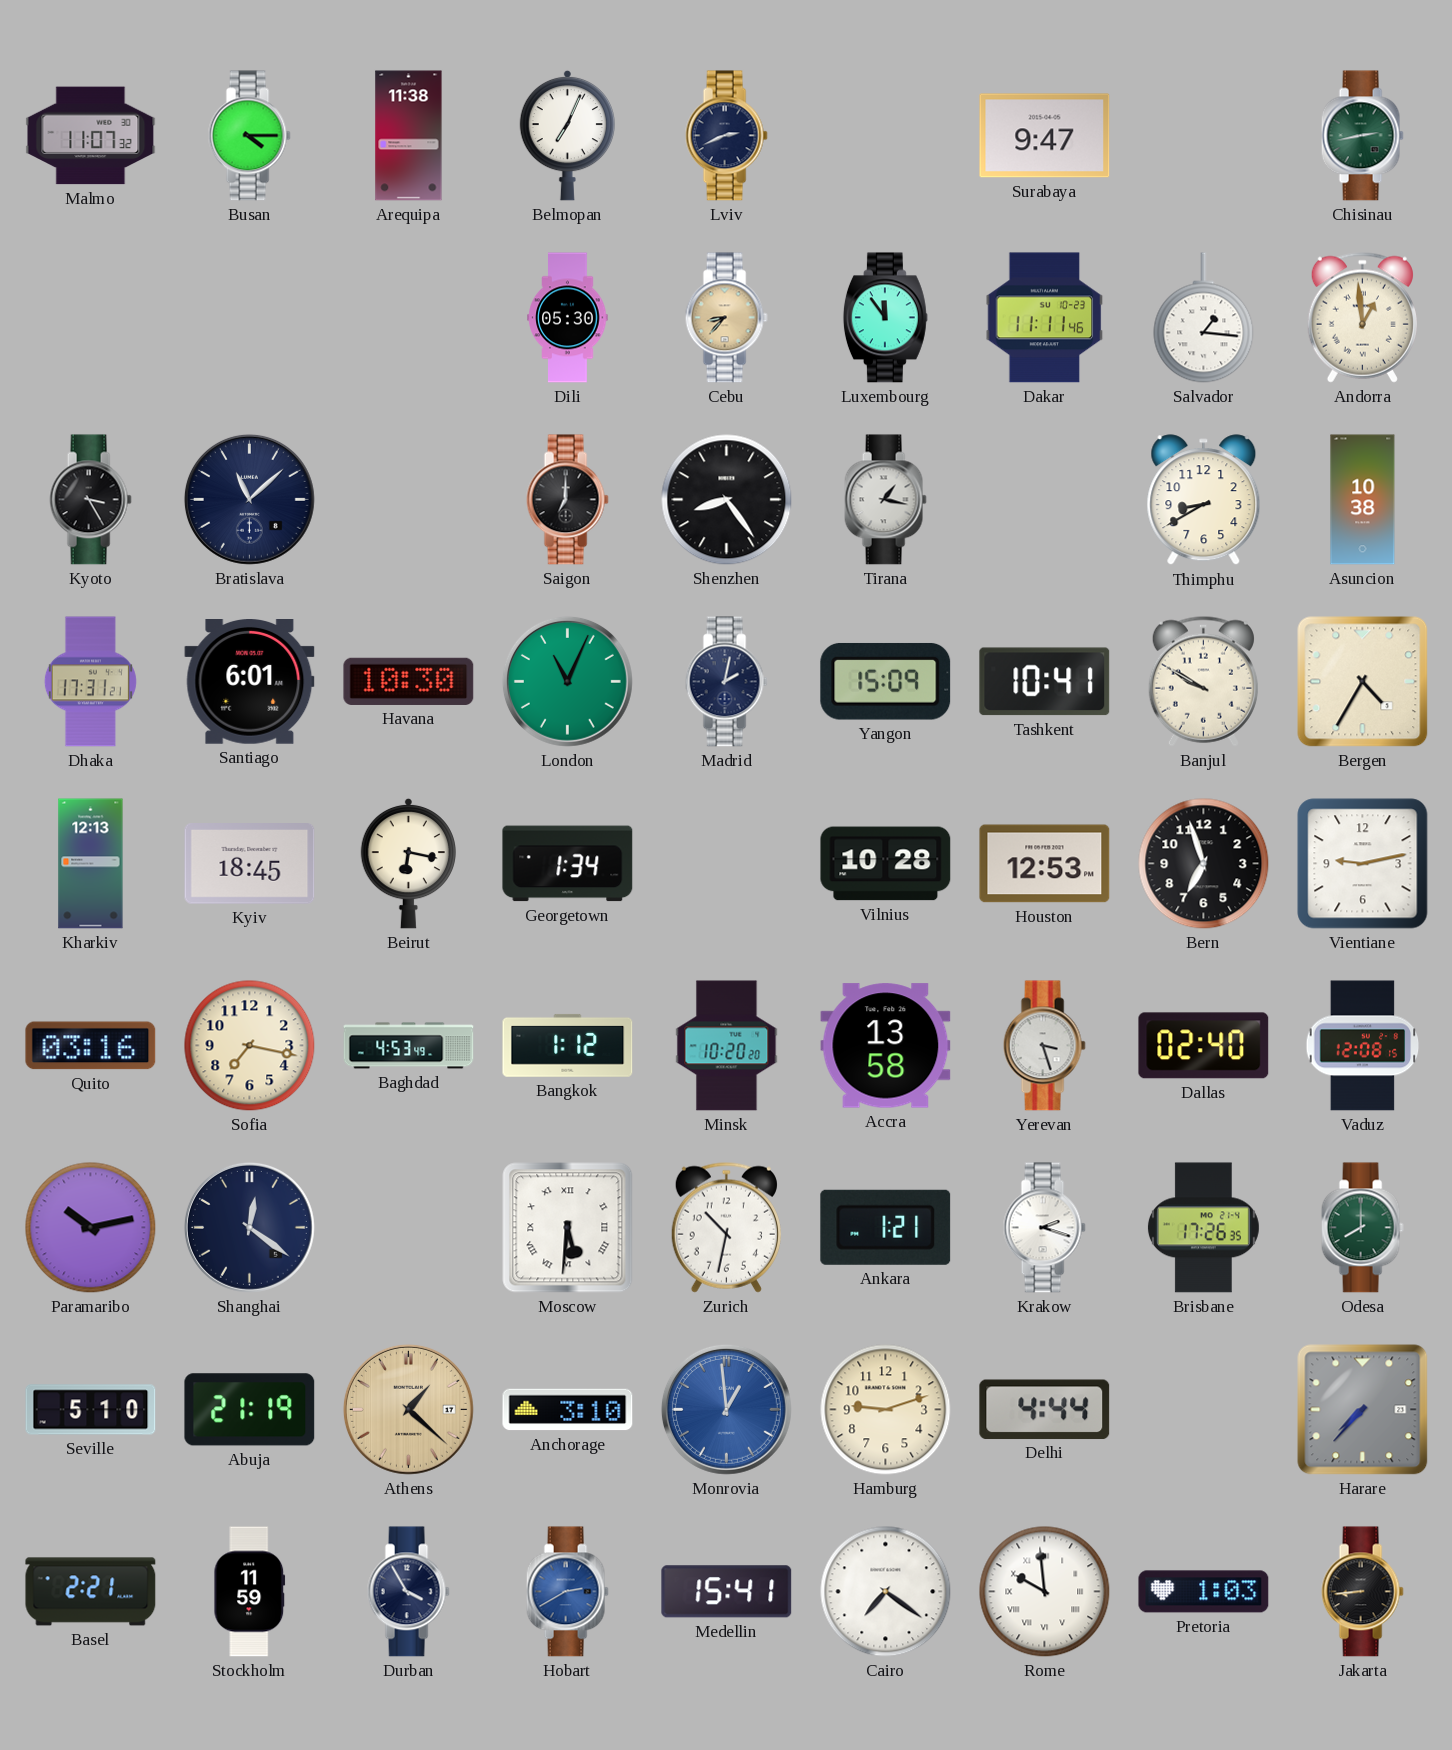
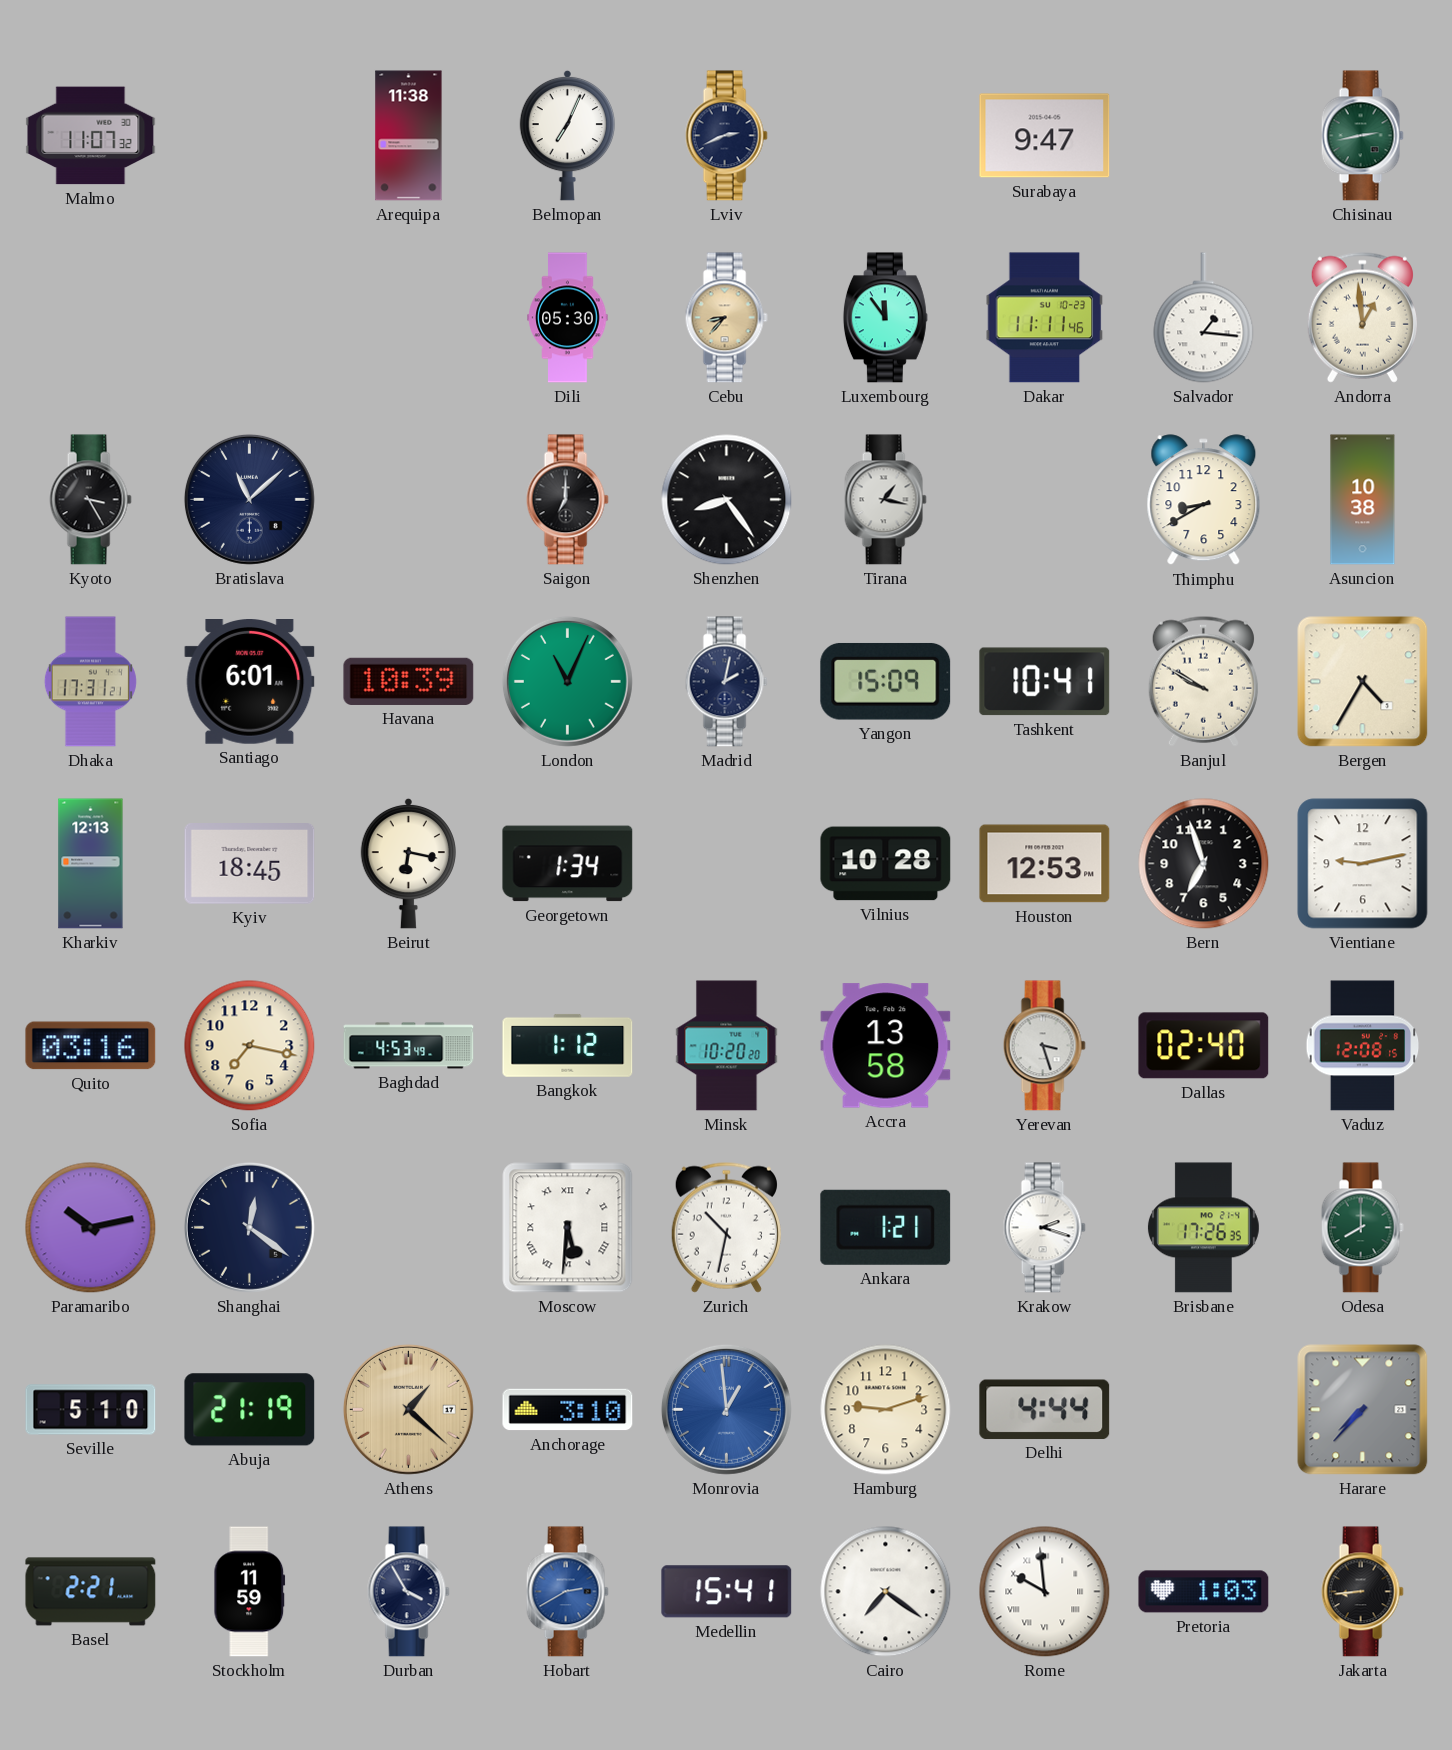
Busan: 4:15 -> none
Havana: 10:30 -> 10:39
